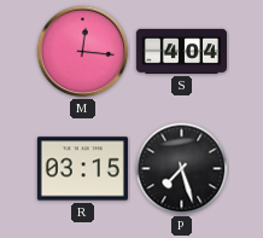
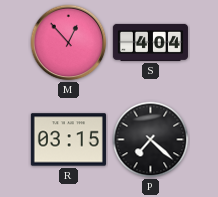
M: 12:16 -> 12:53
P: 7:27 -> 7:22
